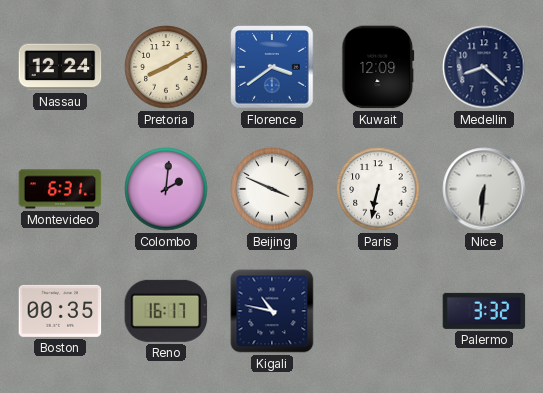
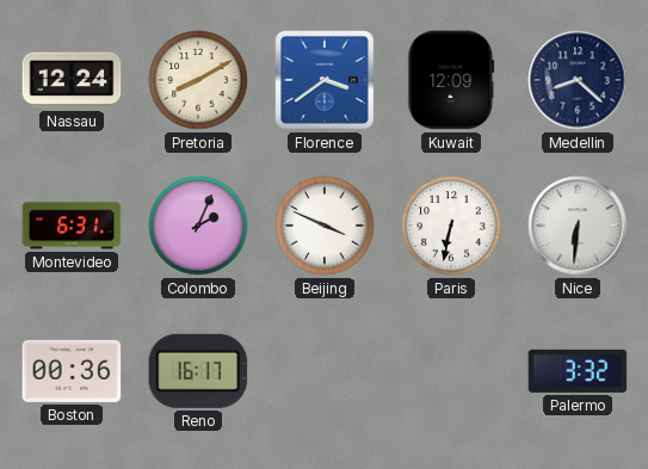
Colombo: 2:01 -> 2:04
Boston: 00:35 -> 00:36
Kigali: 10:47 -> none
